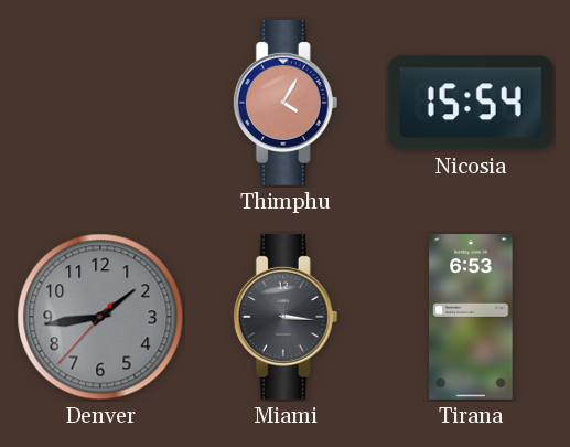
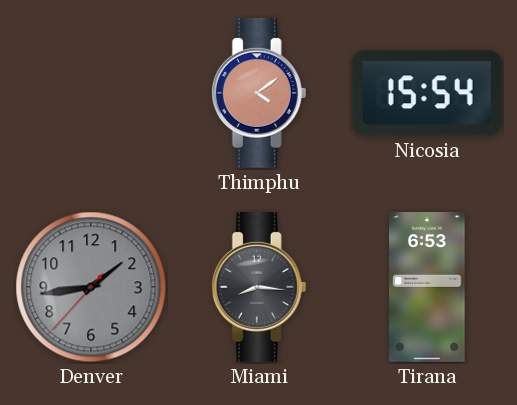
Thimphu: 4:05 -> 4:09
Miami: 3:16 -> 8:16
